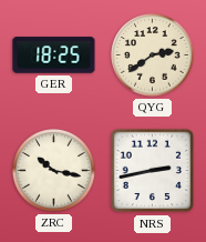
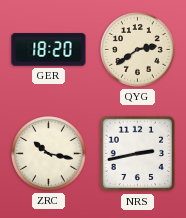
GER: 18:25 -> 18:20
